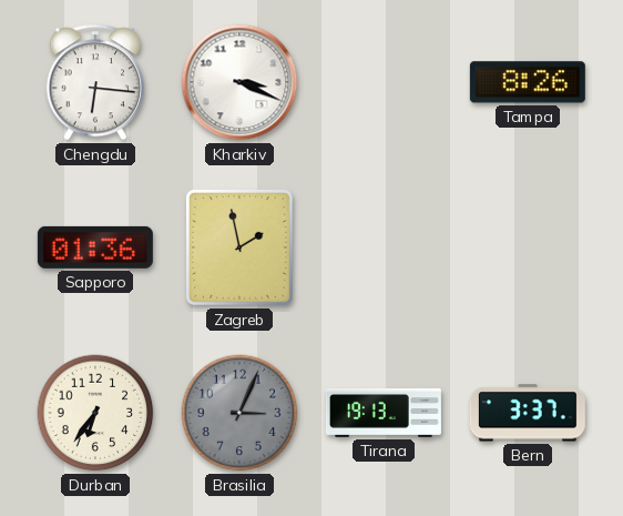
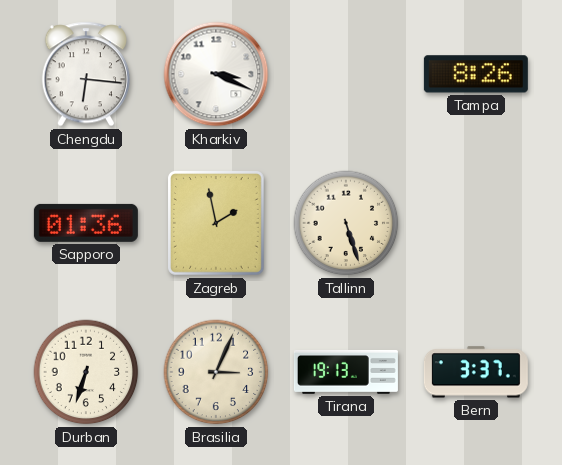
Tallinn: none -> 5:27
Durban: 6:36 -> 6:33
Brasilia dial: grey -> cream
